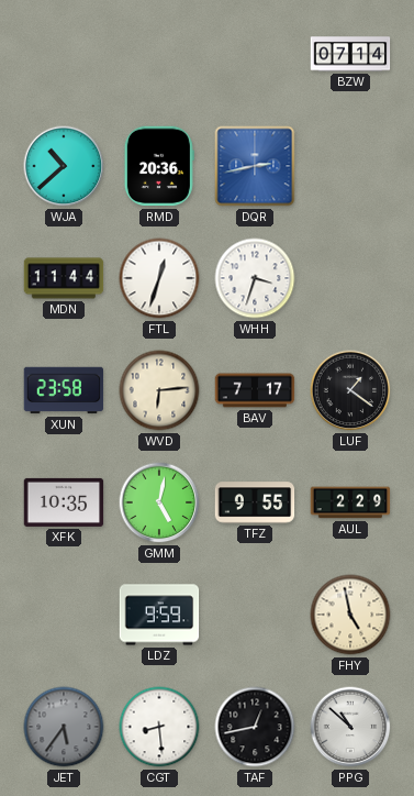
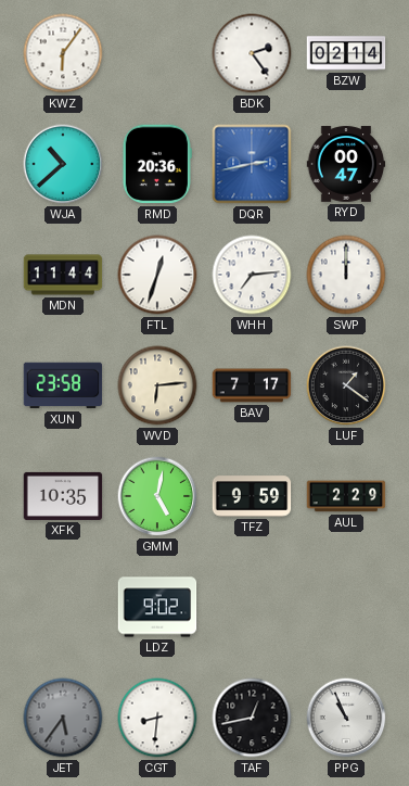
KWZ: none -> 6:06
BDK: none -> 2:24
BZW: 07:14 -> 02:14
RYD: none -> 00:47
WHH: 3:33 -> 7:14
SWP: none -> 12:00
TFZ: 9:55 -> 9:59
LDZ: 9:59 -> 9:02
FHY: 4:58 -> none
CGT: 8:29 -> 8:31
PPG: 10:52 -> 10:56
